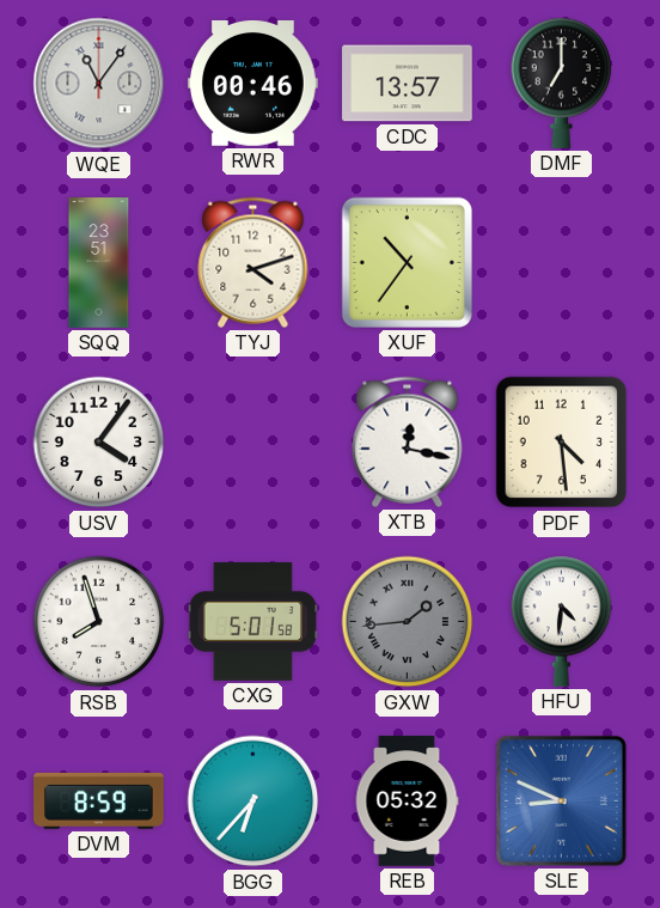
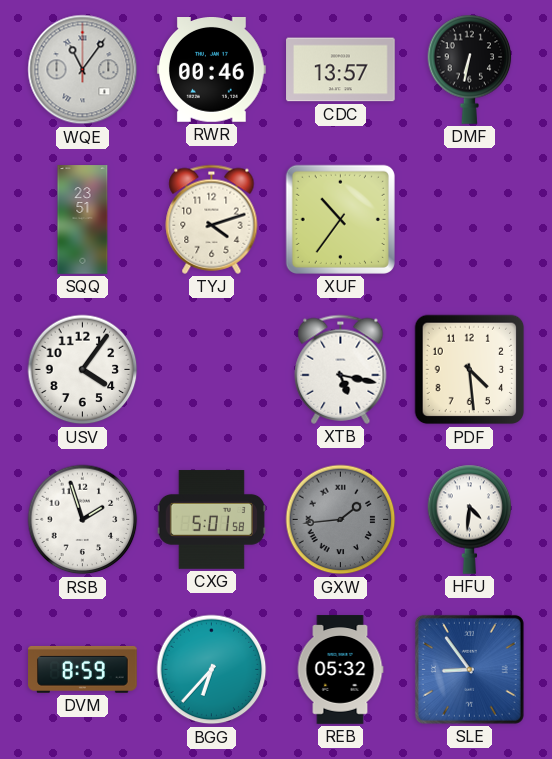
DMF: 7:00 -> 6:32
XTB: 12:17 -> 5:17
RSB: 7:57 -> 1:57
SLE: 8:49 -> 8:54
